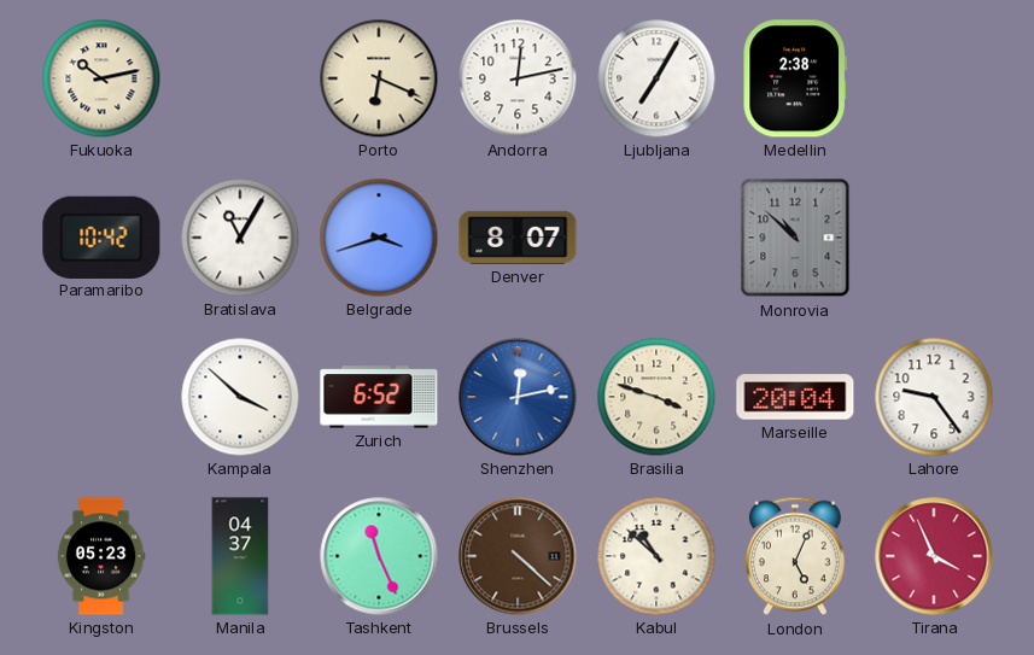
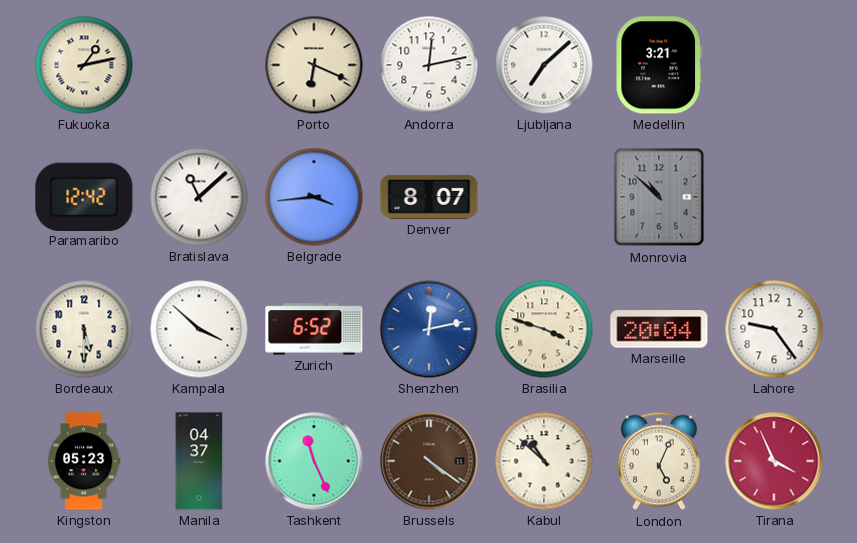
Fukuoka: 10:13 -> 1:13
Ljubljana: 7:05 -> 7:08
Medellin: 2:38 -> 3:21
Paramaribo: 10:42 -> 12:42
Bratislava: 11:05 -> 11:08
Belgrade: 3:42 -> 3:44
Bordeaux: none -> 5:30
Brussels: 4:22 -> 4:21
